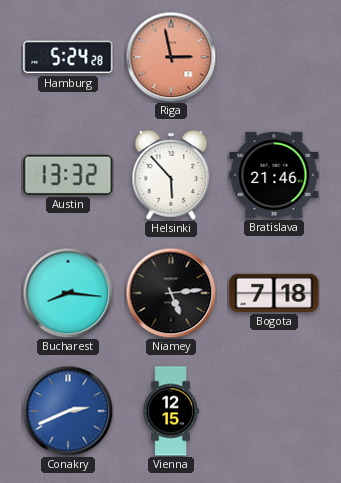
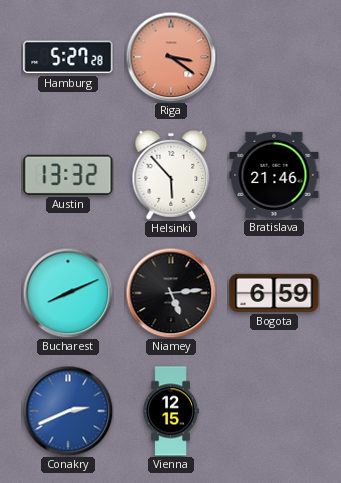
Hamburg: 5:24 -> 5:27
Riga: 2:58 -> 3:21
Bucharest: 8:16 -> 8:11
Bogota: 7:18 -> 6:59
